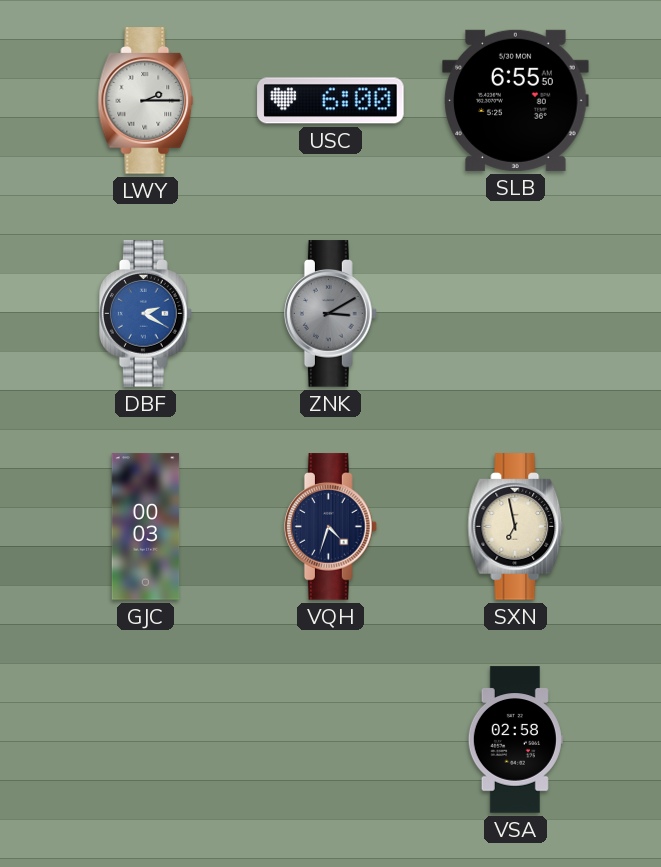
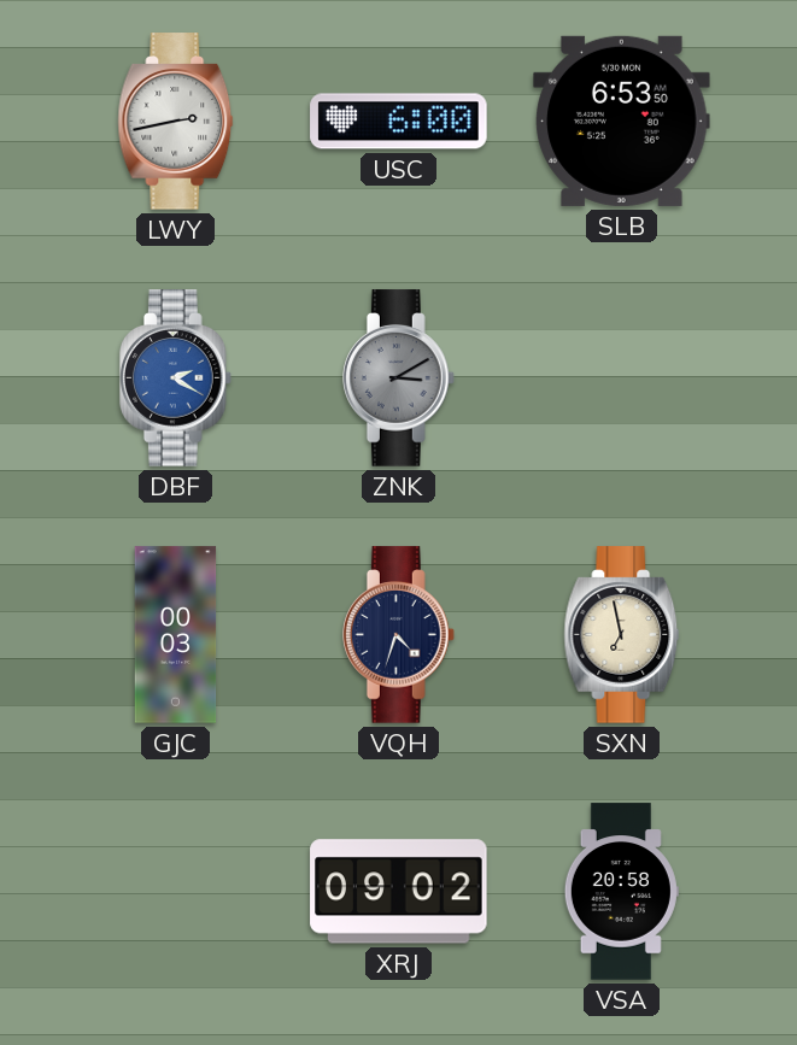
LWY: 2:15 -> 2:43
SLB: 6:55 -> 6:53
XRJ: none -> 09:02
VSA: 02:58 -> 20:58
